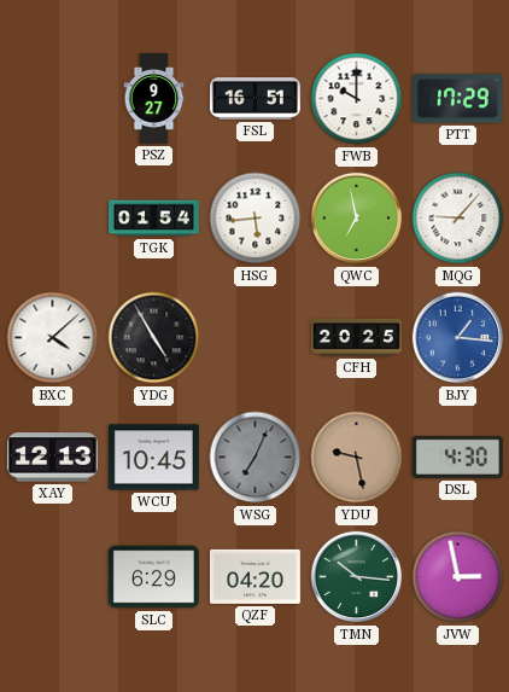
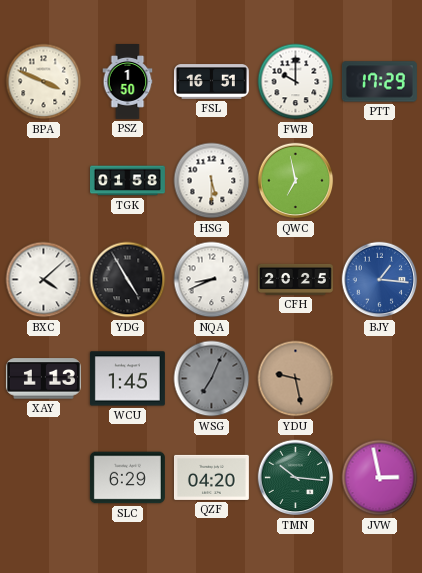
BPA: none -> 3:49
PSZ: 9:27 -> 1:50
TGK: 01:54 -> 01:58
HSG: 5:44 -> 5:30
MQG: 9:07 -> none
NQA: none -> 8:41
XAY: 12:13 -> 1:13
WCU: 10:45 -> 1:45
DSL: 4:30 -> none
